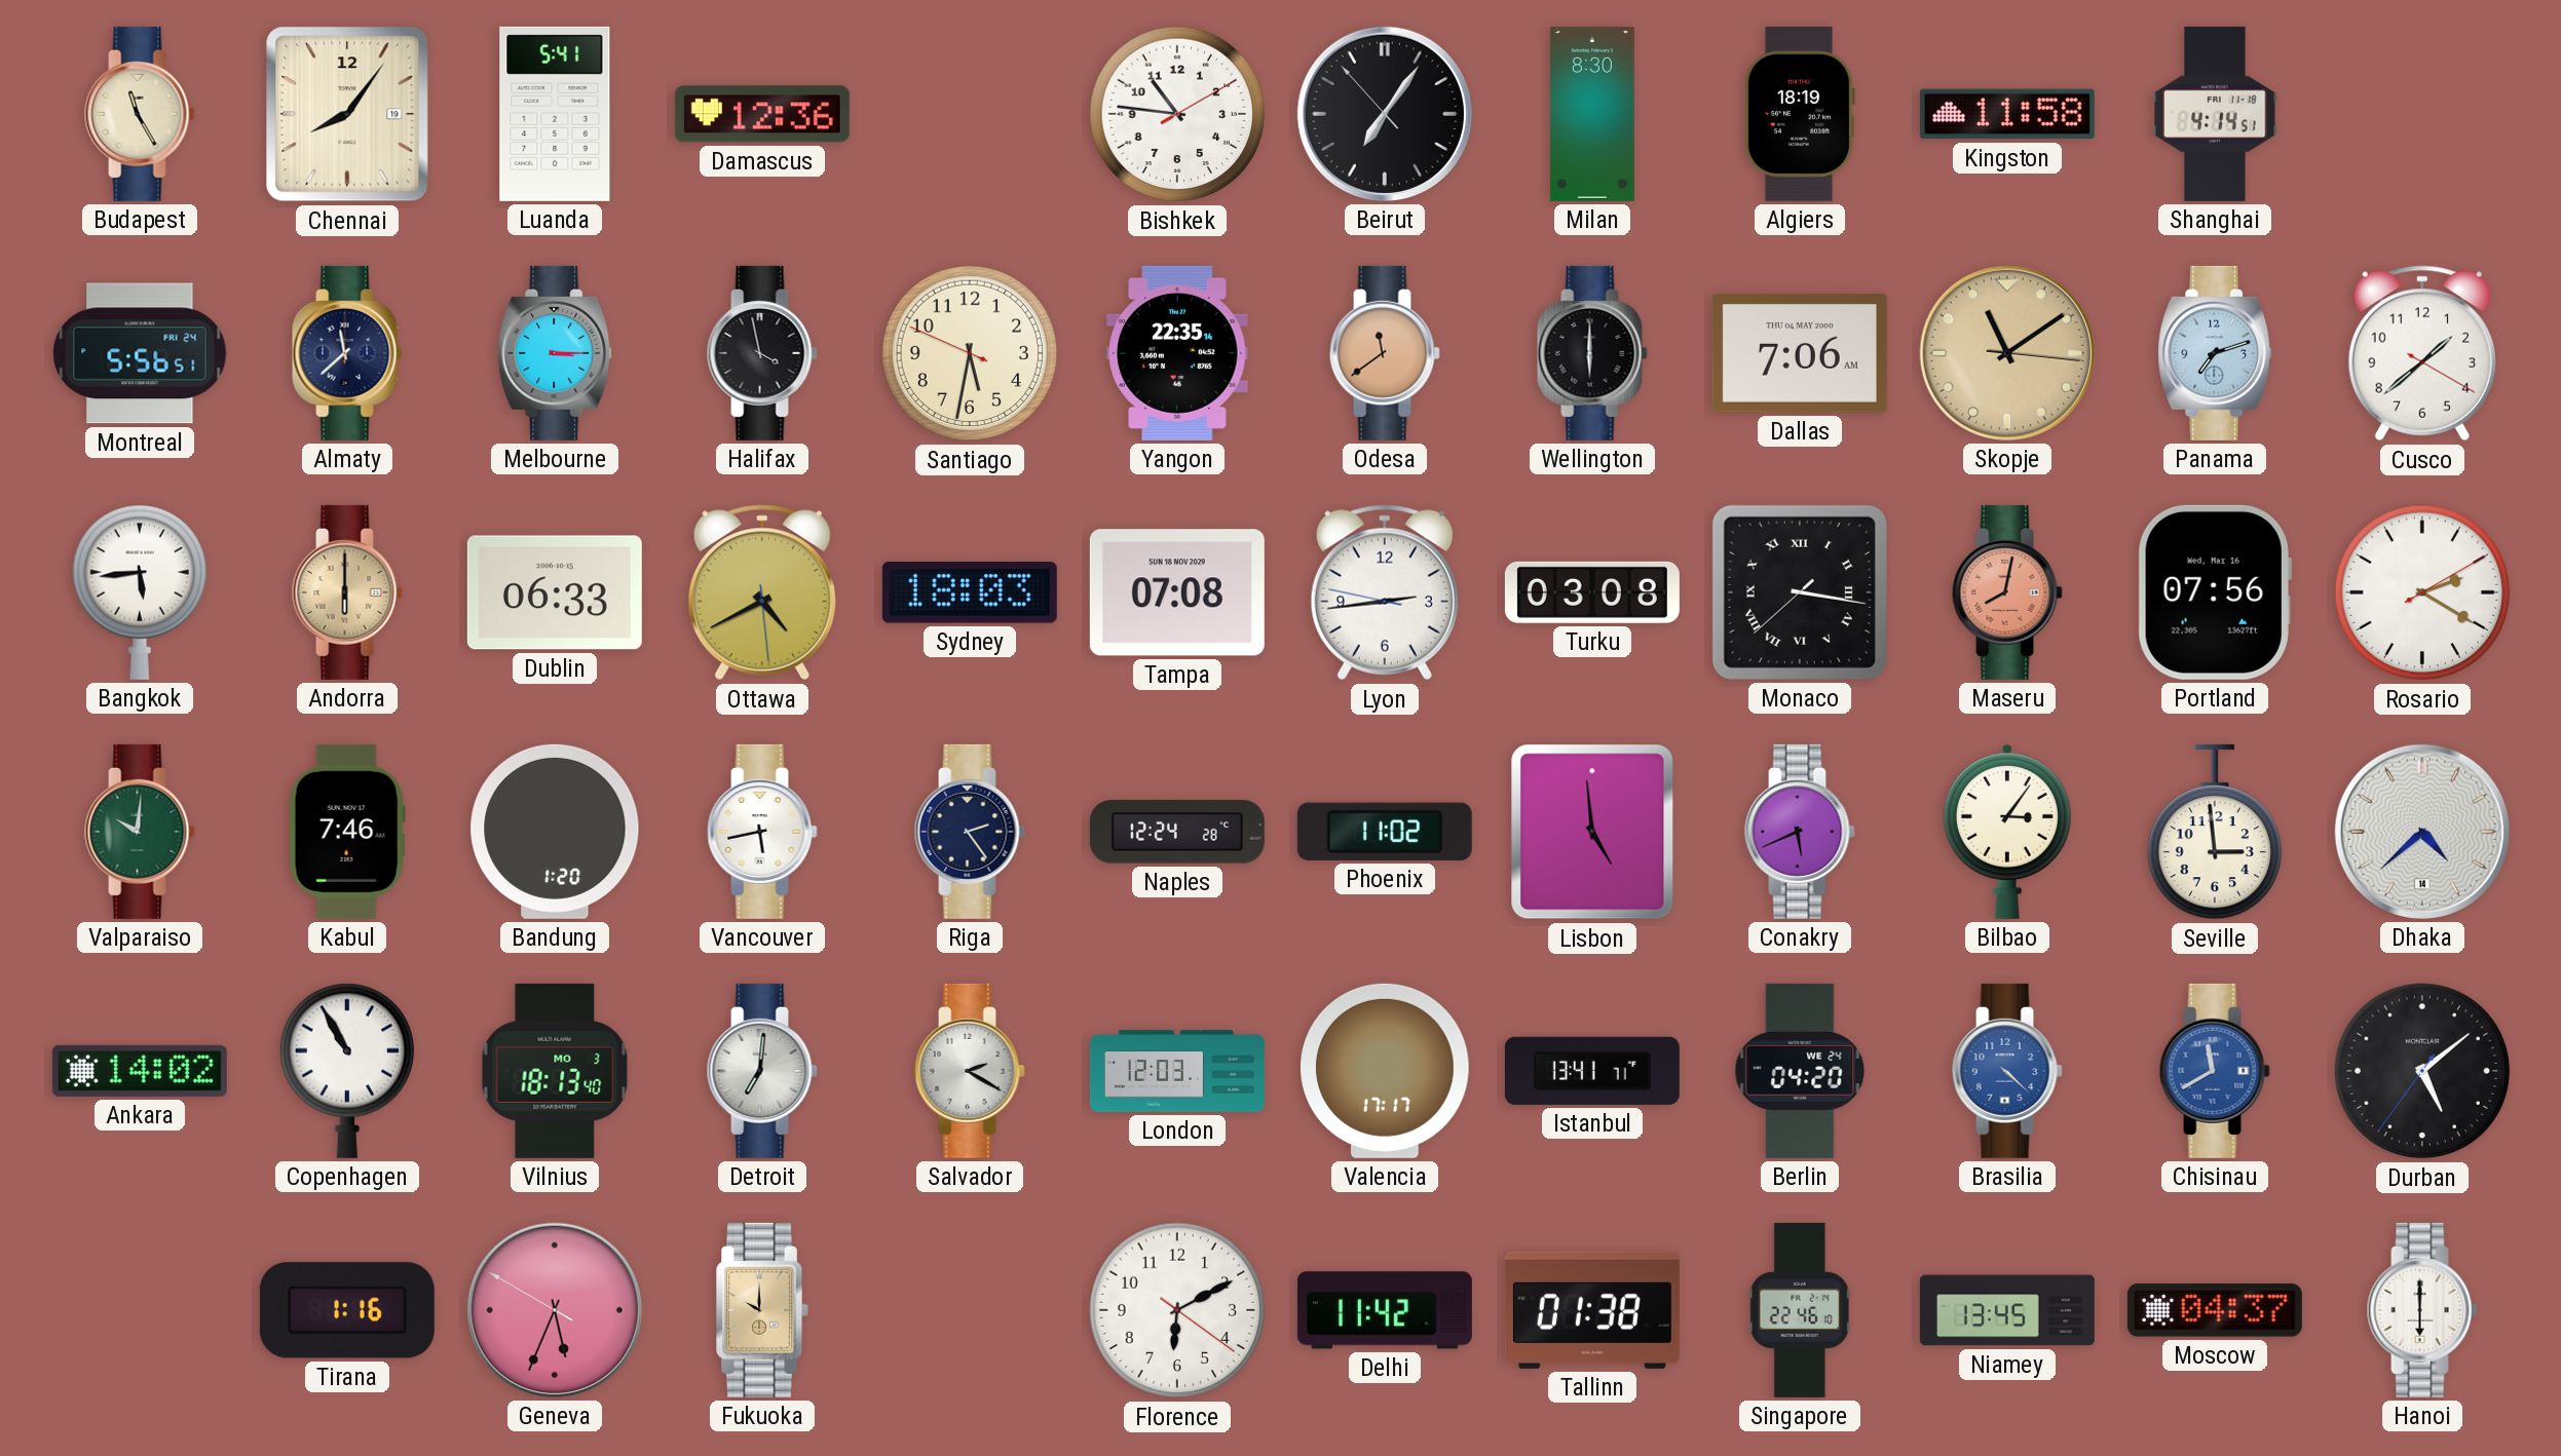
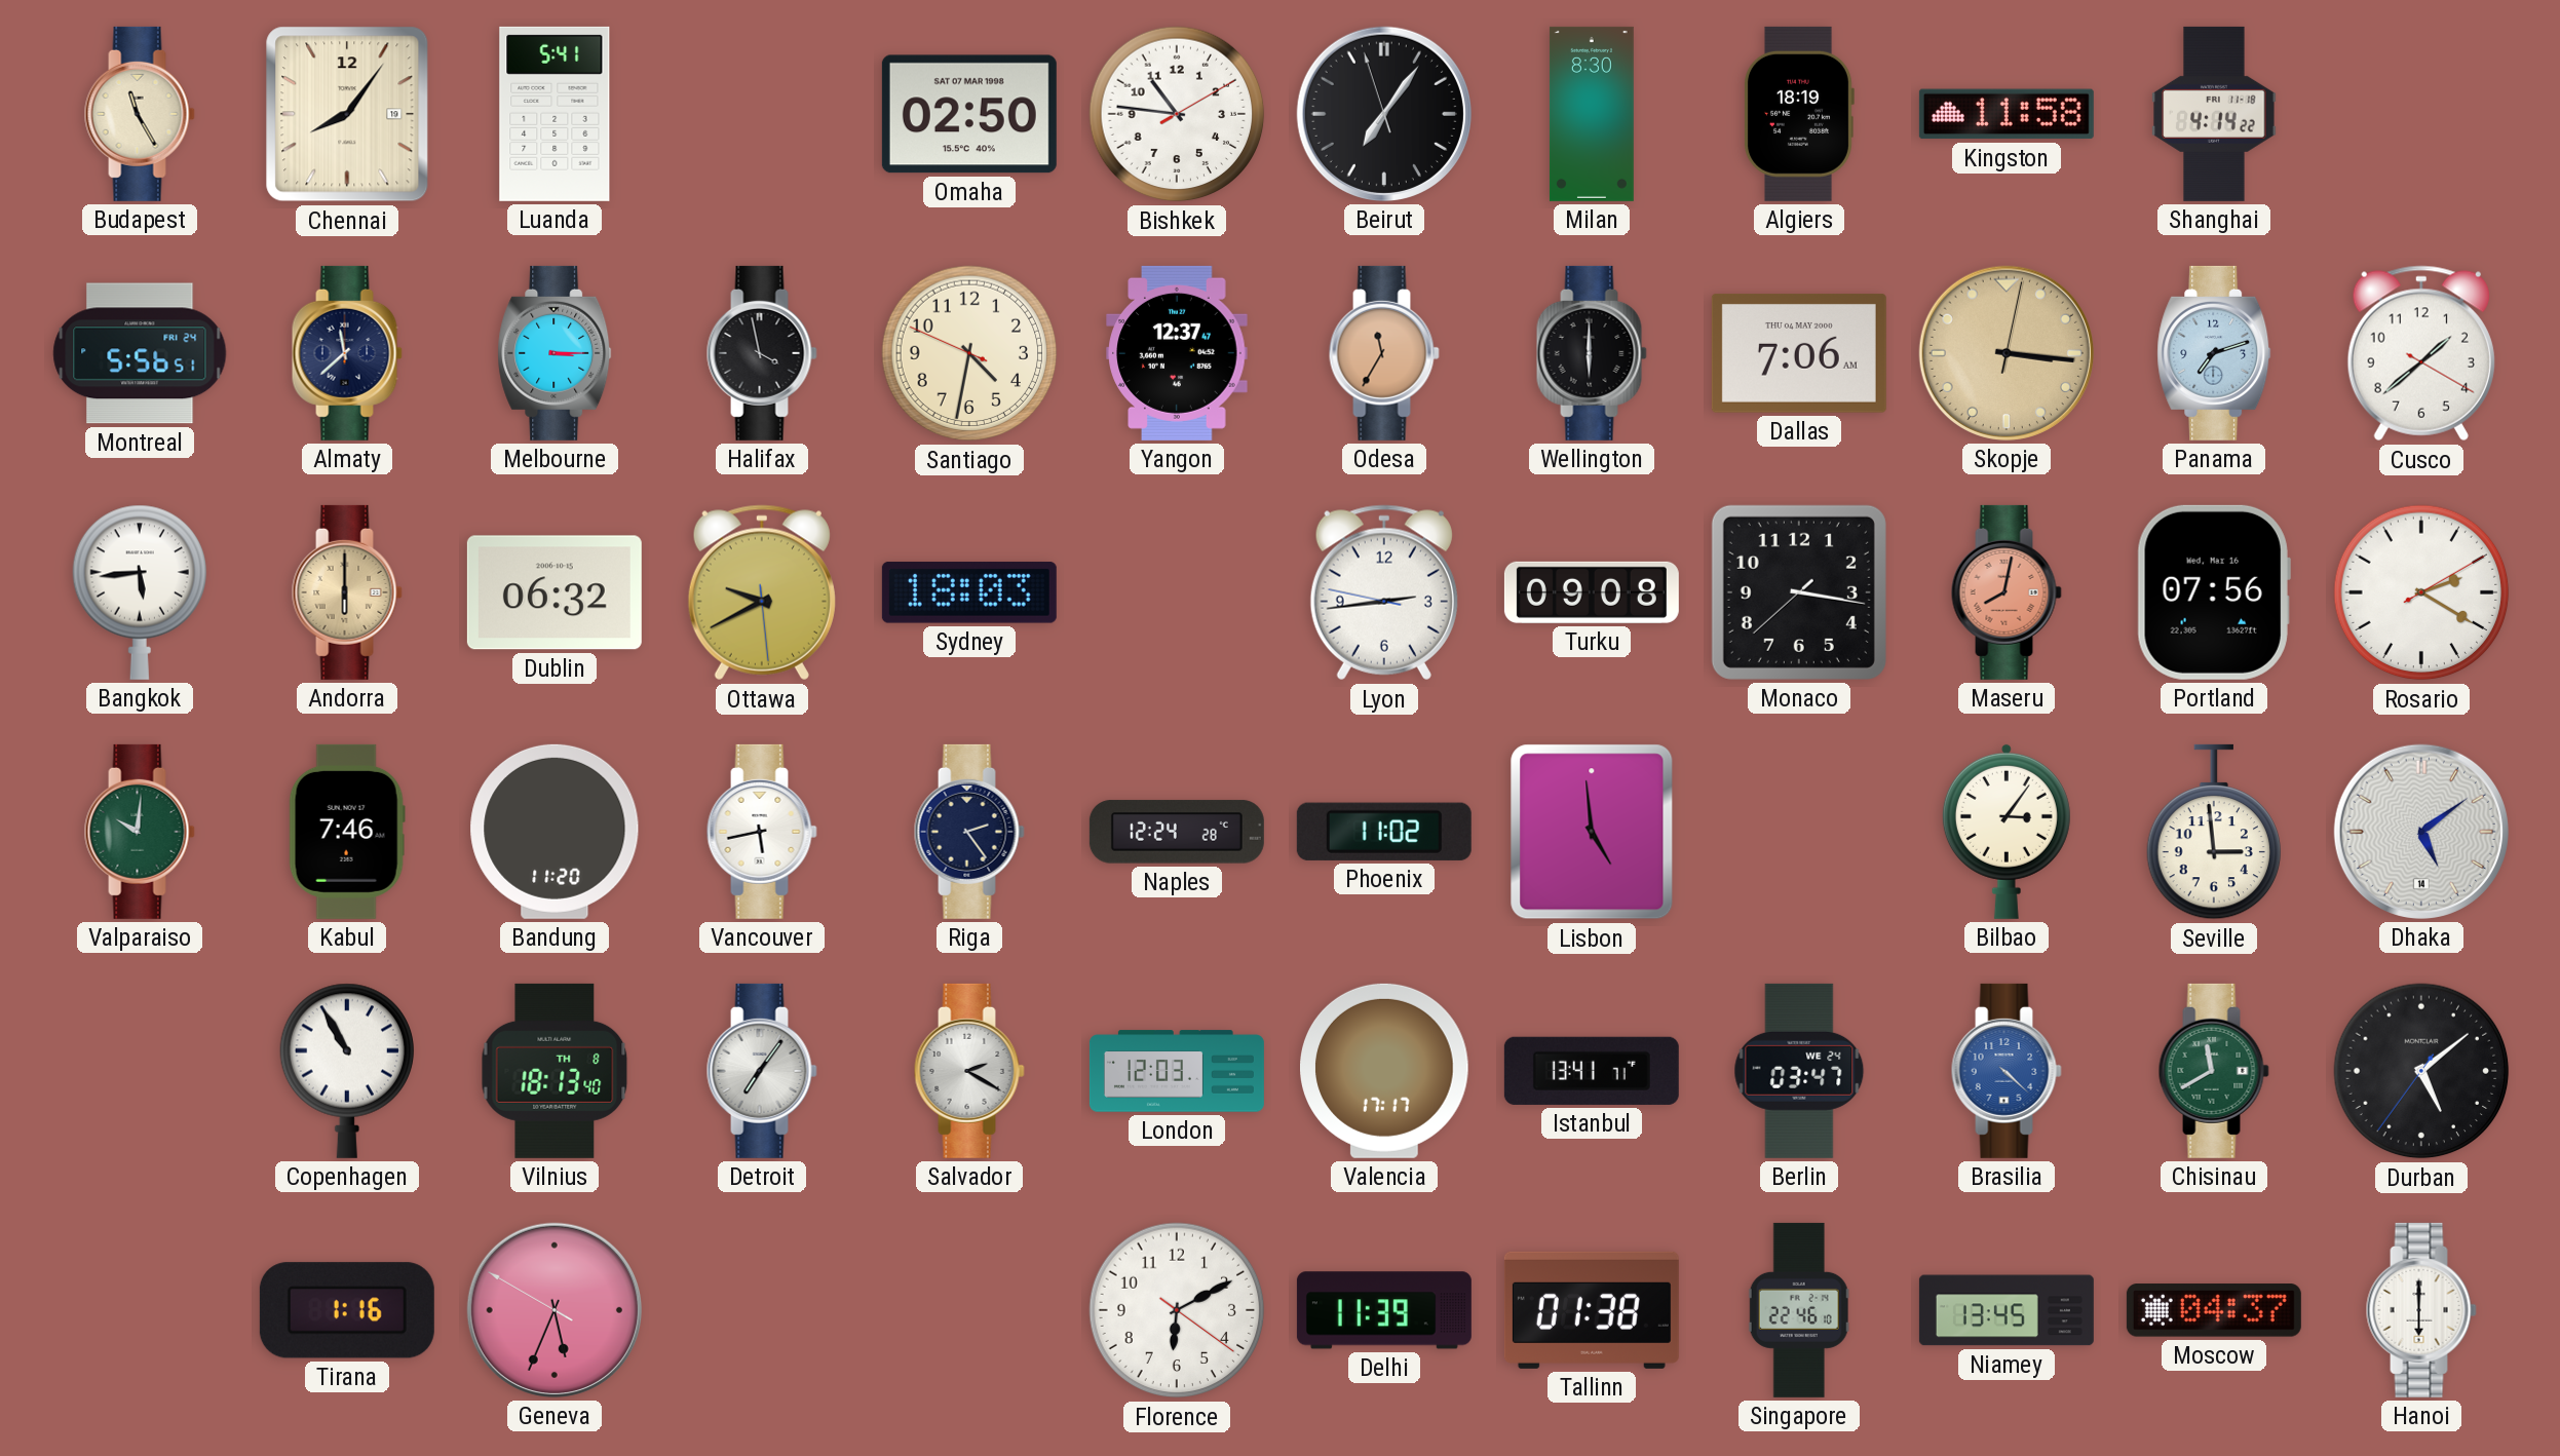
Damascus: 12:36 -> none
Omaha: none -> 02:50
Beirut: 7:05:53 -> 7:05:57
Shanghai: 4:14:51 -> 4:14:22
Santiago: 5:31 -> 4:31
Yangon: 22:35 -> 12:37
Odesa: 11:39 -> 11:35
Skopje: 11:09 -> 3:16
Dublin: 06:33 -> 06:32
Ottawa: 4:40 -> 9:40
Tampa: 07:08 -> none
Turku: 03:08 -> 09:08
Monaco numerals: Roman -> Arabic
Bandung: 1:20 -> 11:20
Conakry: 5:41 -> none
Dhaka: 4:38 -> 5:09
Ankara: 14:02 -> none
Vilnius date: MO 3 -> TH 8
Detroit: 7:01 -> 7:06
Berlin: 04:20 -> 03:47
Chisinau dial: blue -> green
Fukuoka: 10:00 -> none
Delhi: 11:42 -> 11:39
